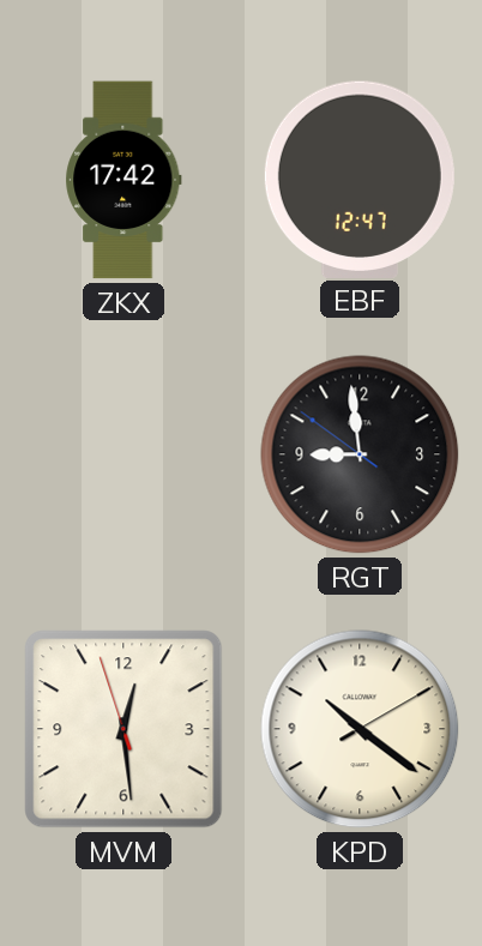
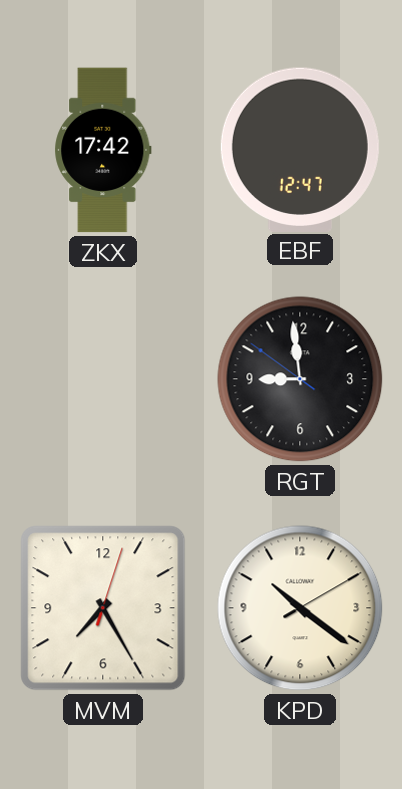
MVM: 12:28 -> 7:25
